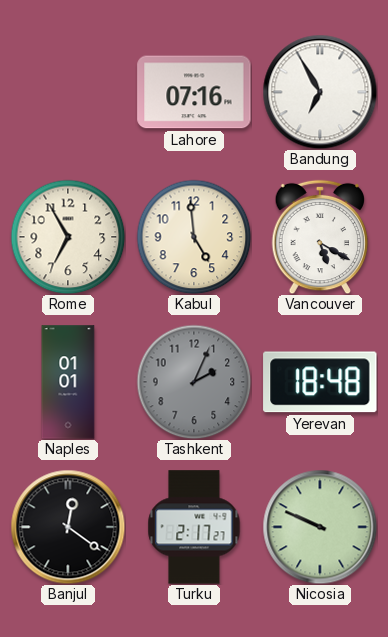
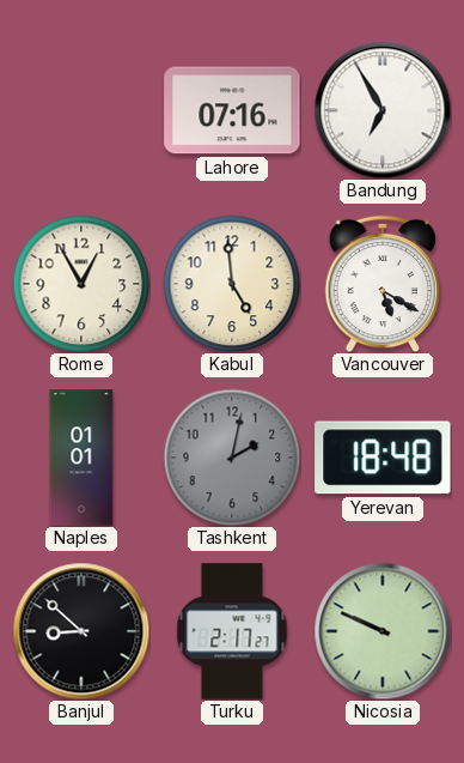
Rome: 6:55 -> 12:55
Tashkent: 2:04 -> 2:02
Banjul: 12:21 -> 8:52
